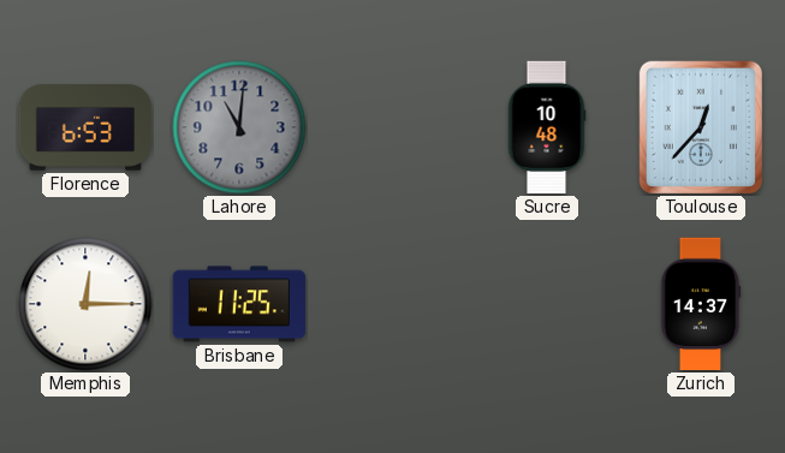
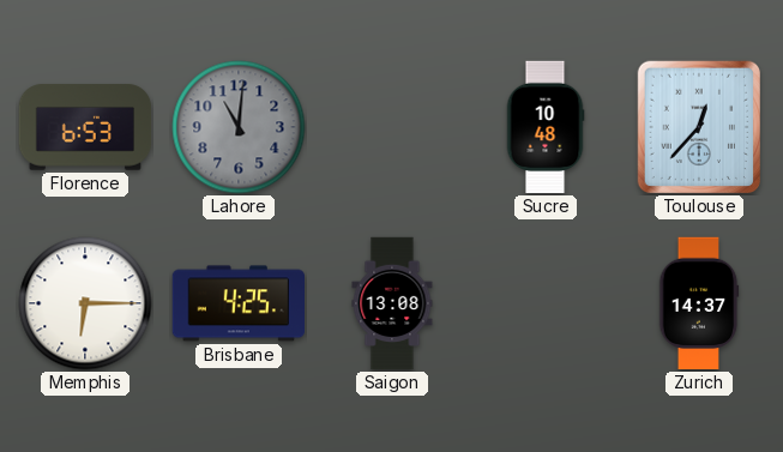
Memphis: 12:15 -> 6:15
Brisbane: 11:25 -> 4:25
Saigon: none -> 13:08
